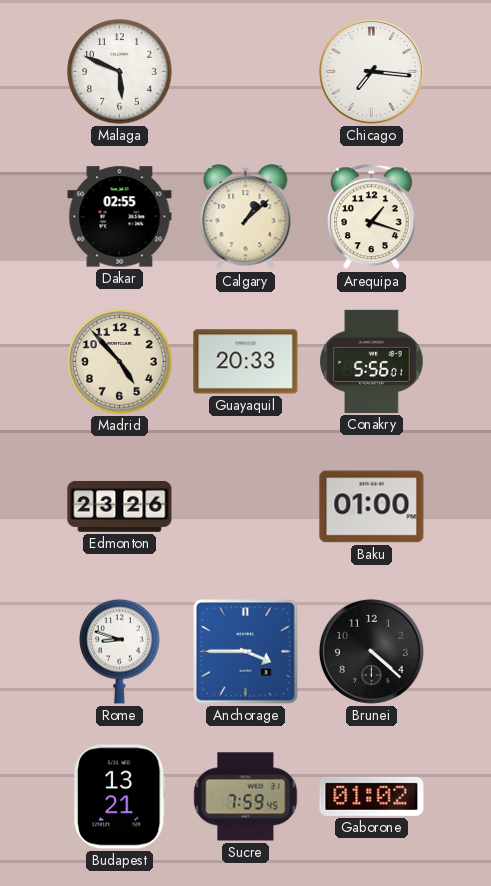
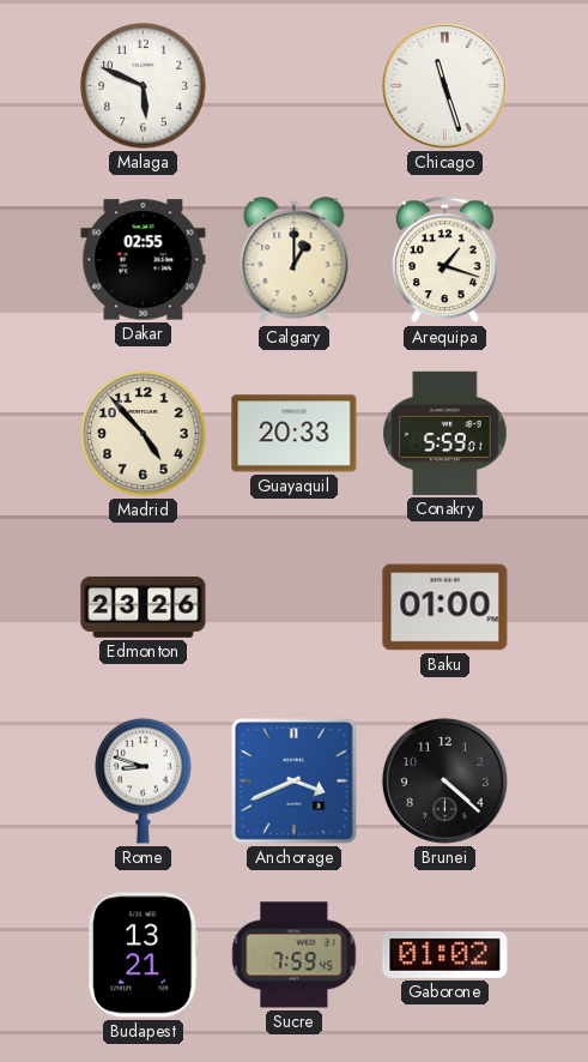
Chicago: 7:16 -> 11:27
Calgary: 1:08 -> 1:00
Conakry: 5:56 -> 5:59
Anchorage: 3:45 -> 3:41
